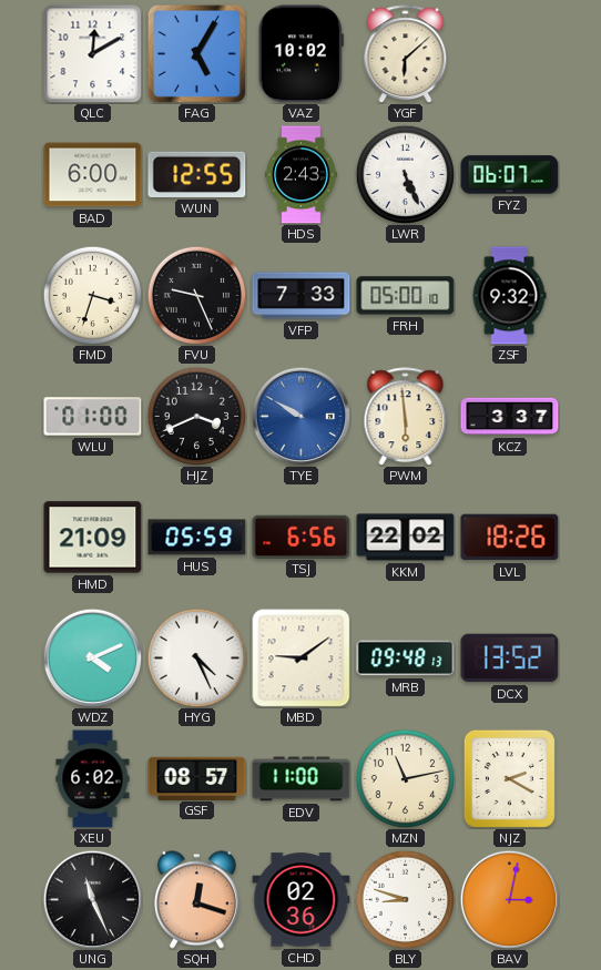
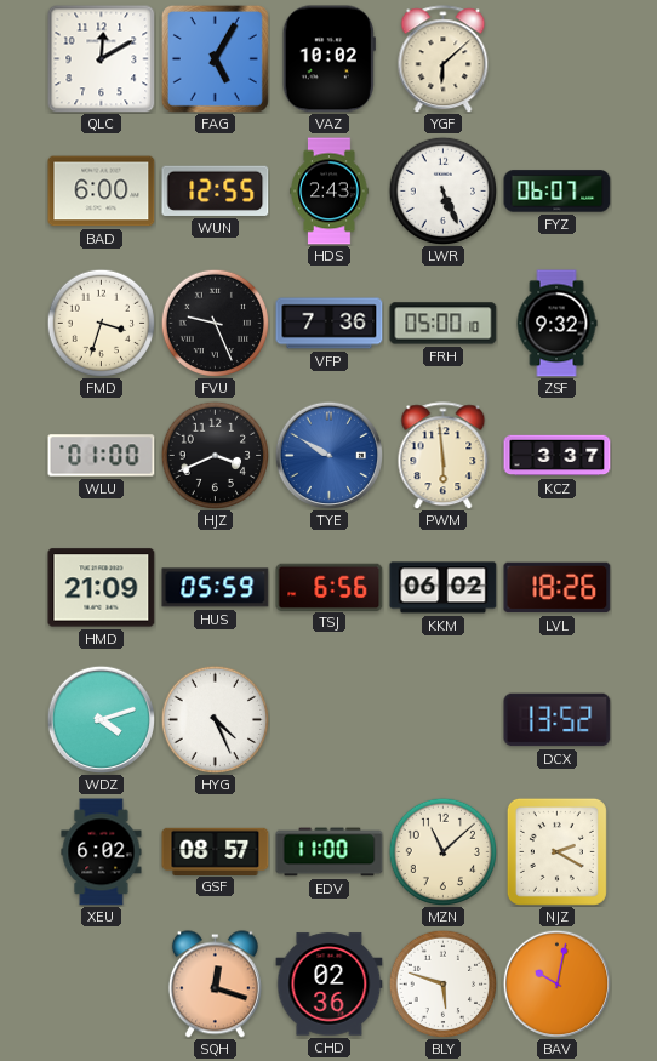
VFP: 7:33 -> 7:36
KKM: 22:02 -> 06:02
WDZ: 4:11 -> 4:12
MBD: 9:09 -> none
MRB: 09:48 -> none
MZN: 11:13 -> 11:08
UNG: 11:26 -> none
BLY: 8:48 -> 5:48
BAV: 3:02 -> 10:02
